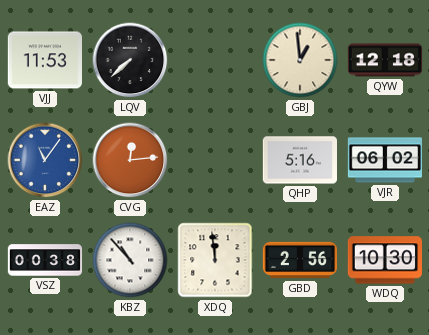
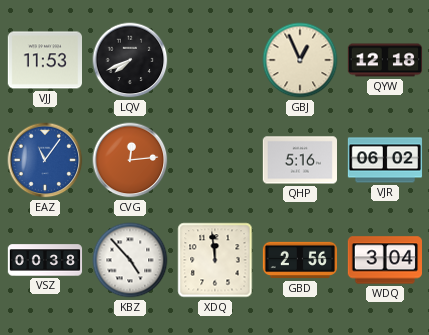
LQV: 7:38 -> 7:41
GBJ: 12:59 -> 12:56
KBZ: 10:53 -> 4:53
WDQ: 10:30 -> 3:04
